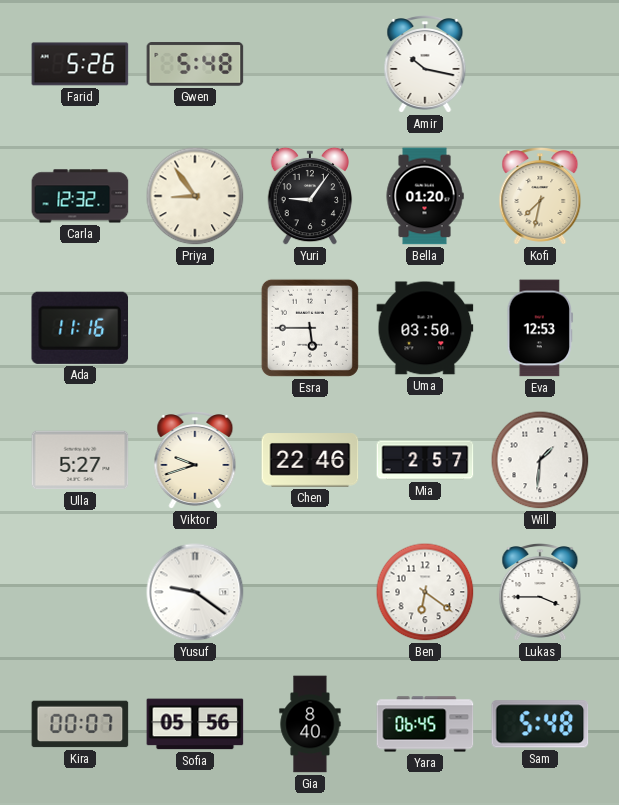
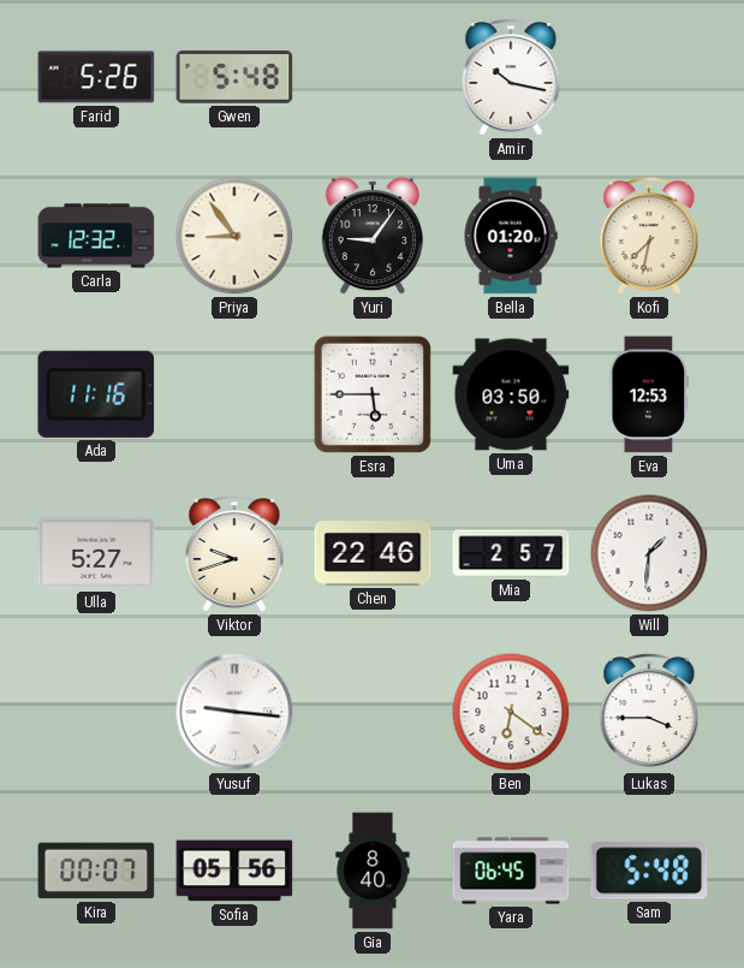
Yusuf: 9:21 -> 9:16
